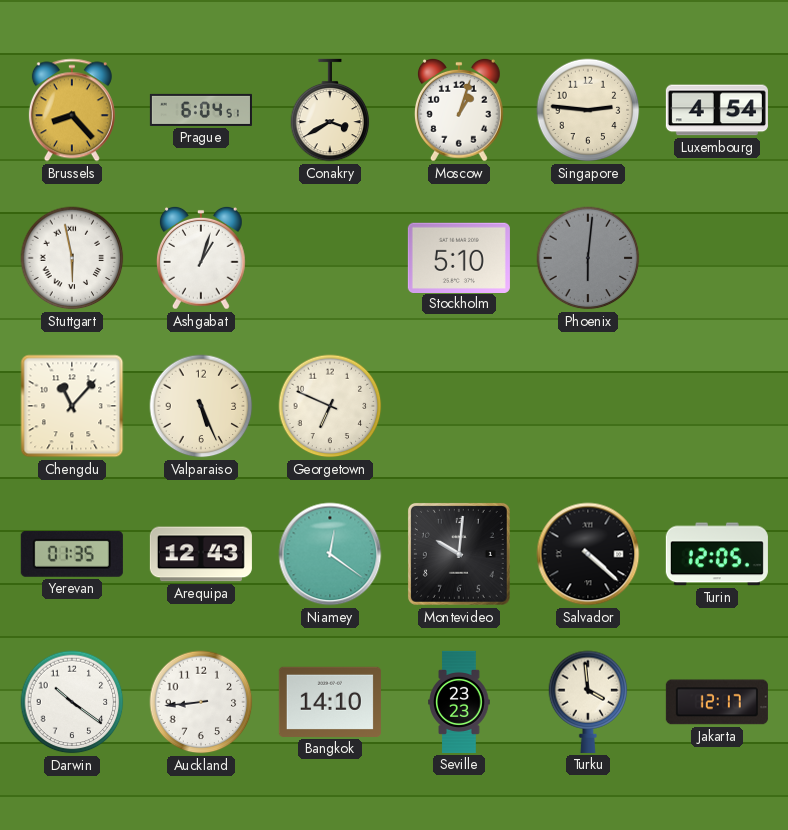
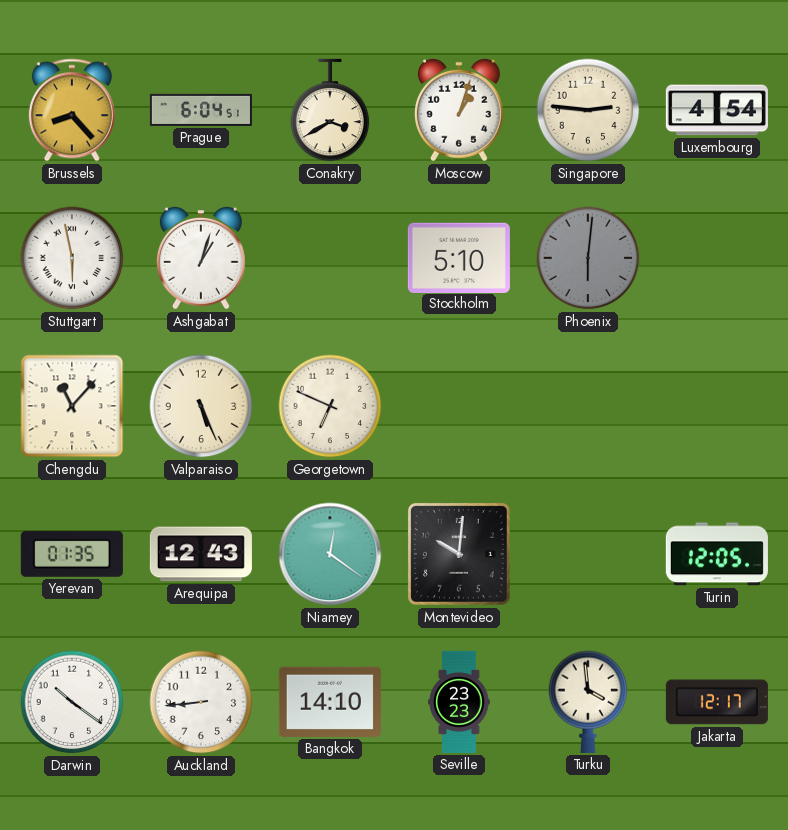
Salvador: 4:22 -> none
